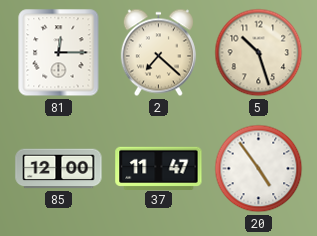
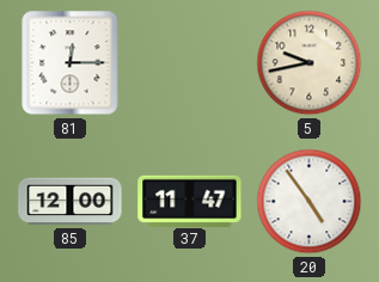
2: 7:22 -> none
5: 10:27 -> 9:43
